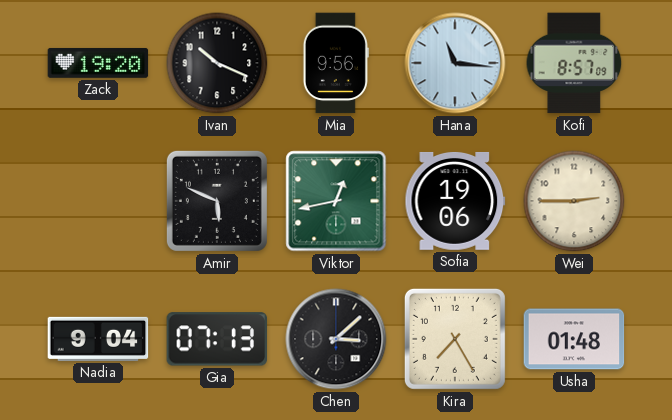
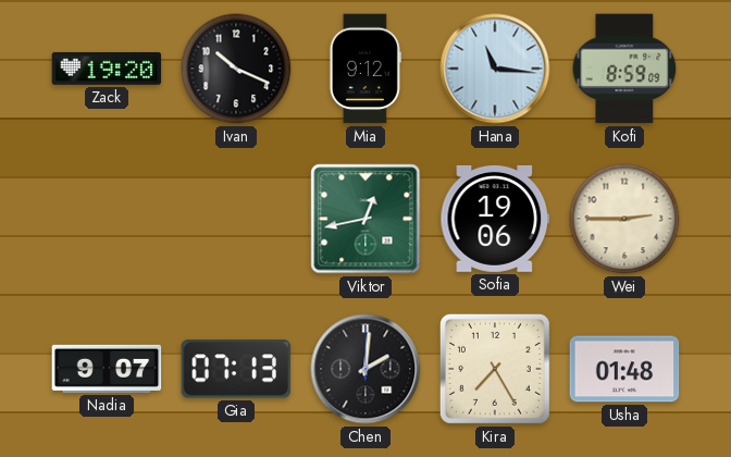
Mia: 9:56 -> 9:12
Kofi: 8:57 -> 8:59
Amir: 5:49 -> none
Nadia: 9:04 -> 9:07
Chen: 3:08 -> 2:01
